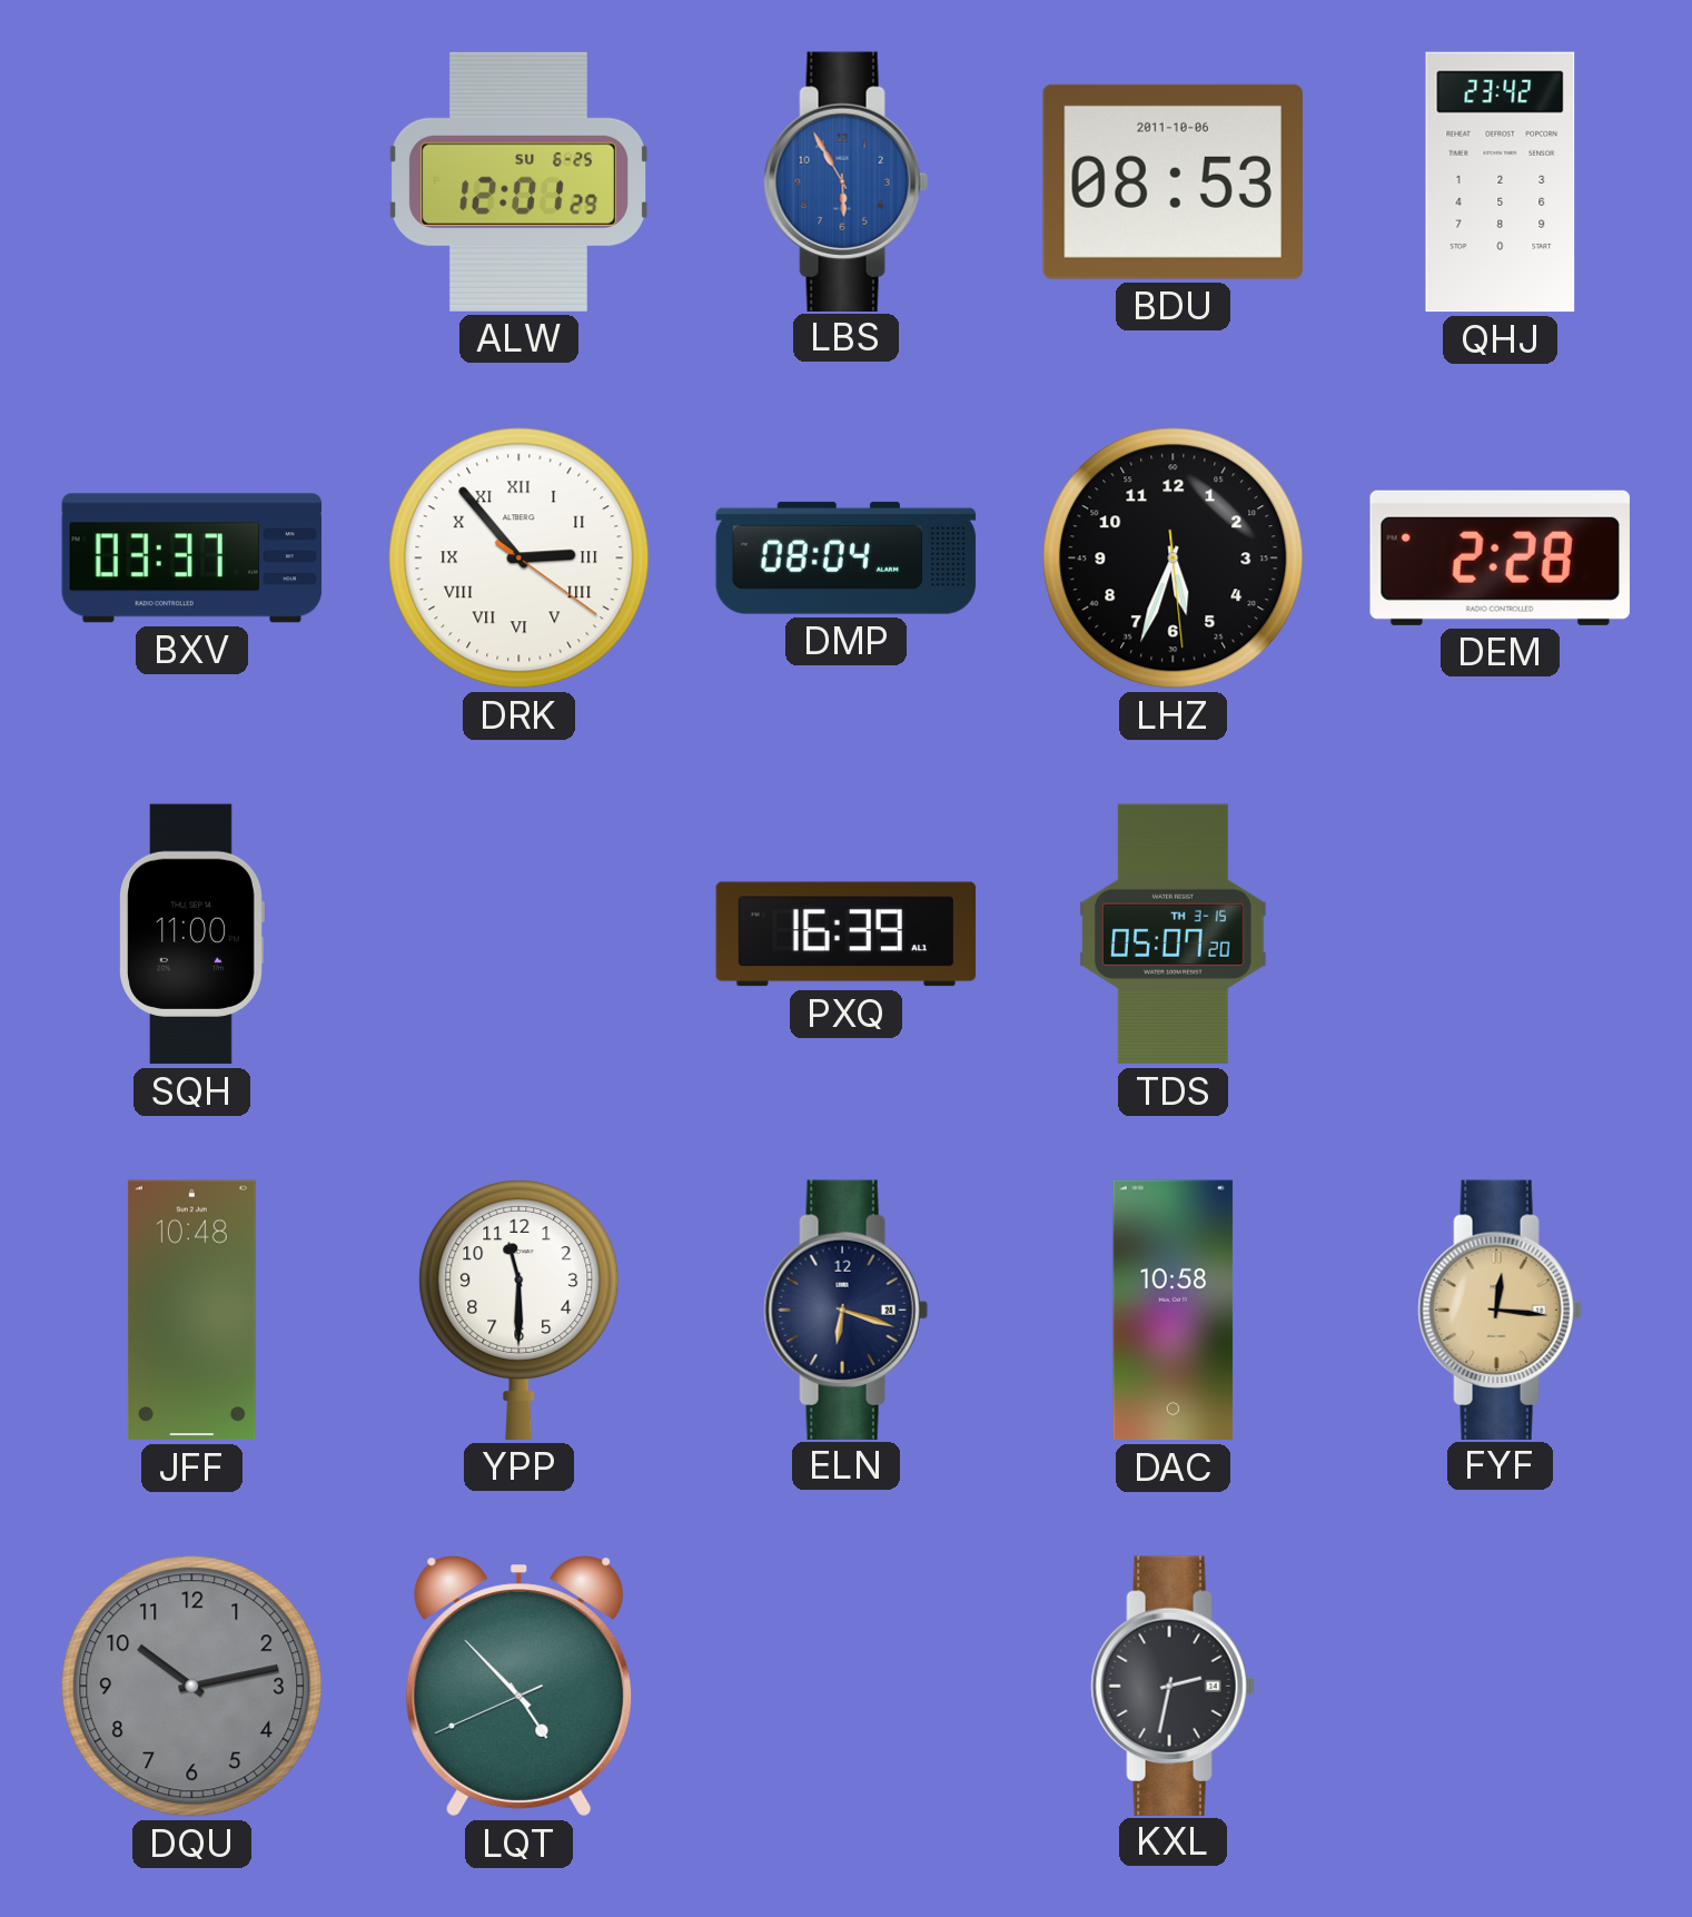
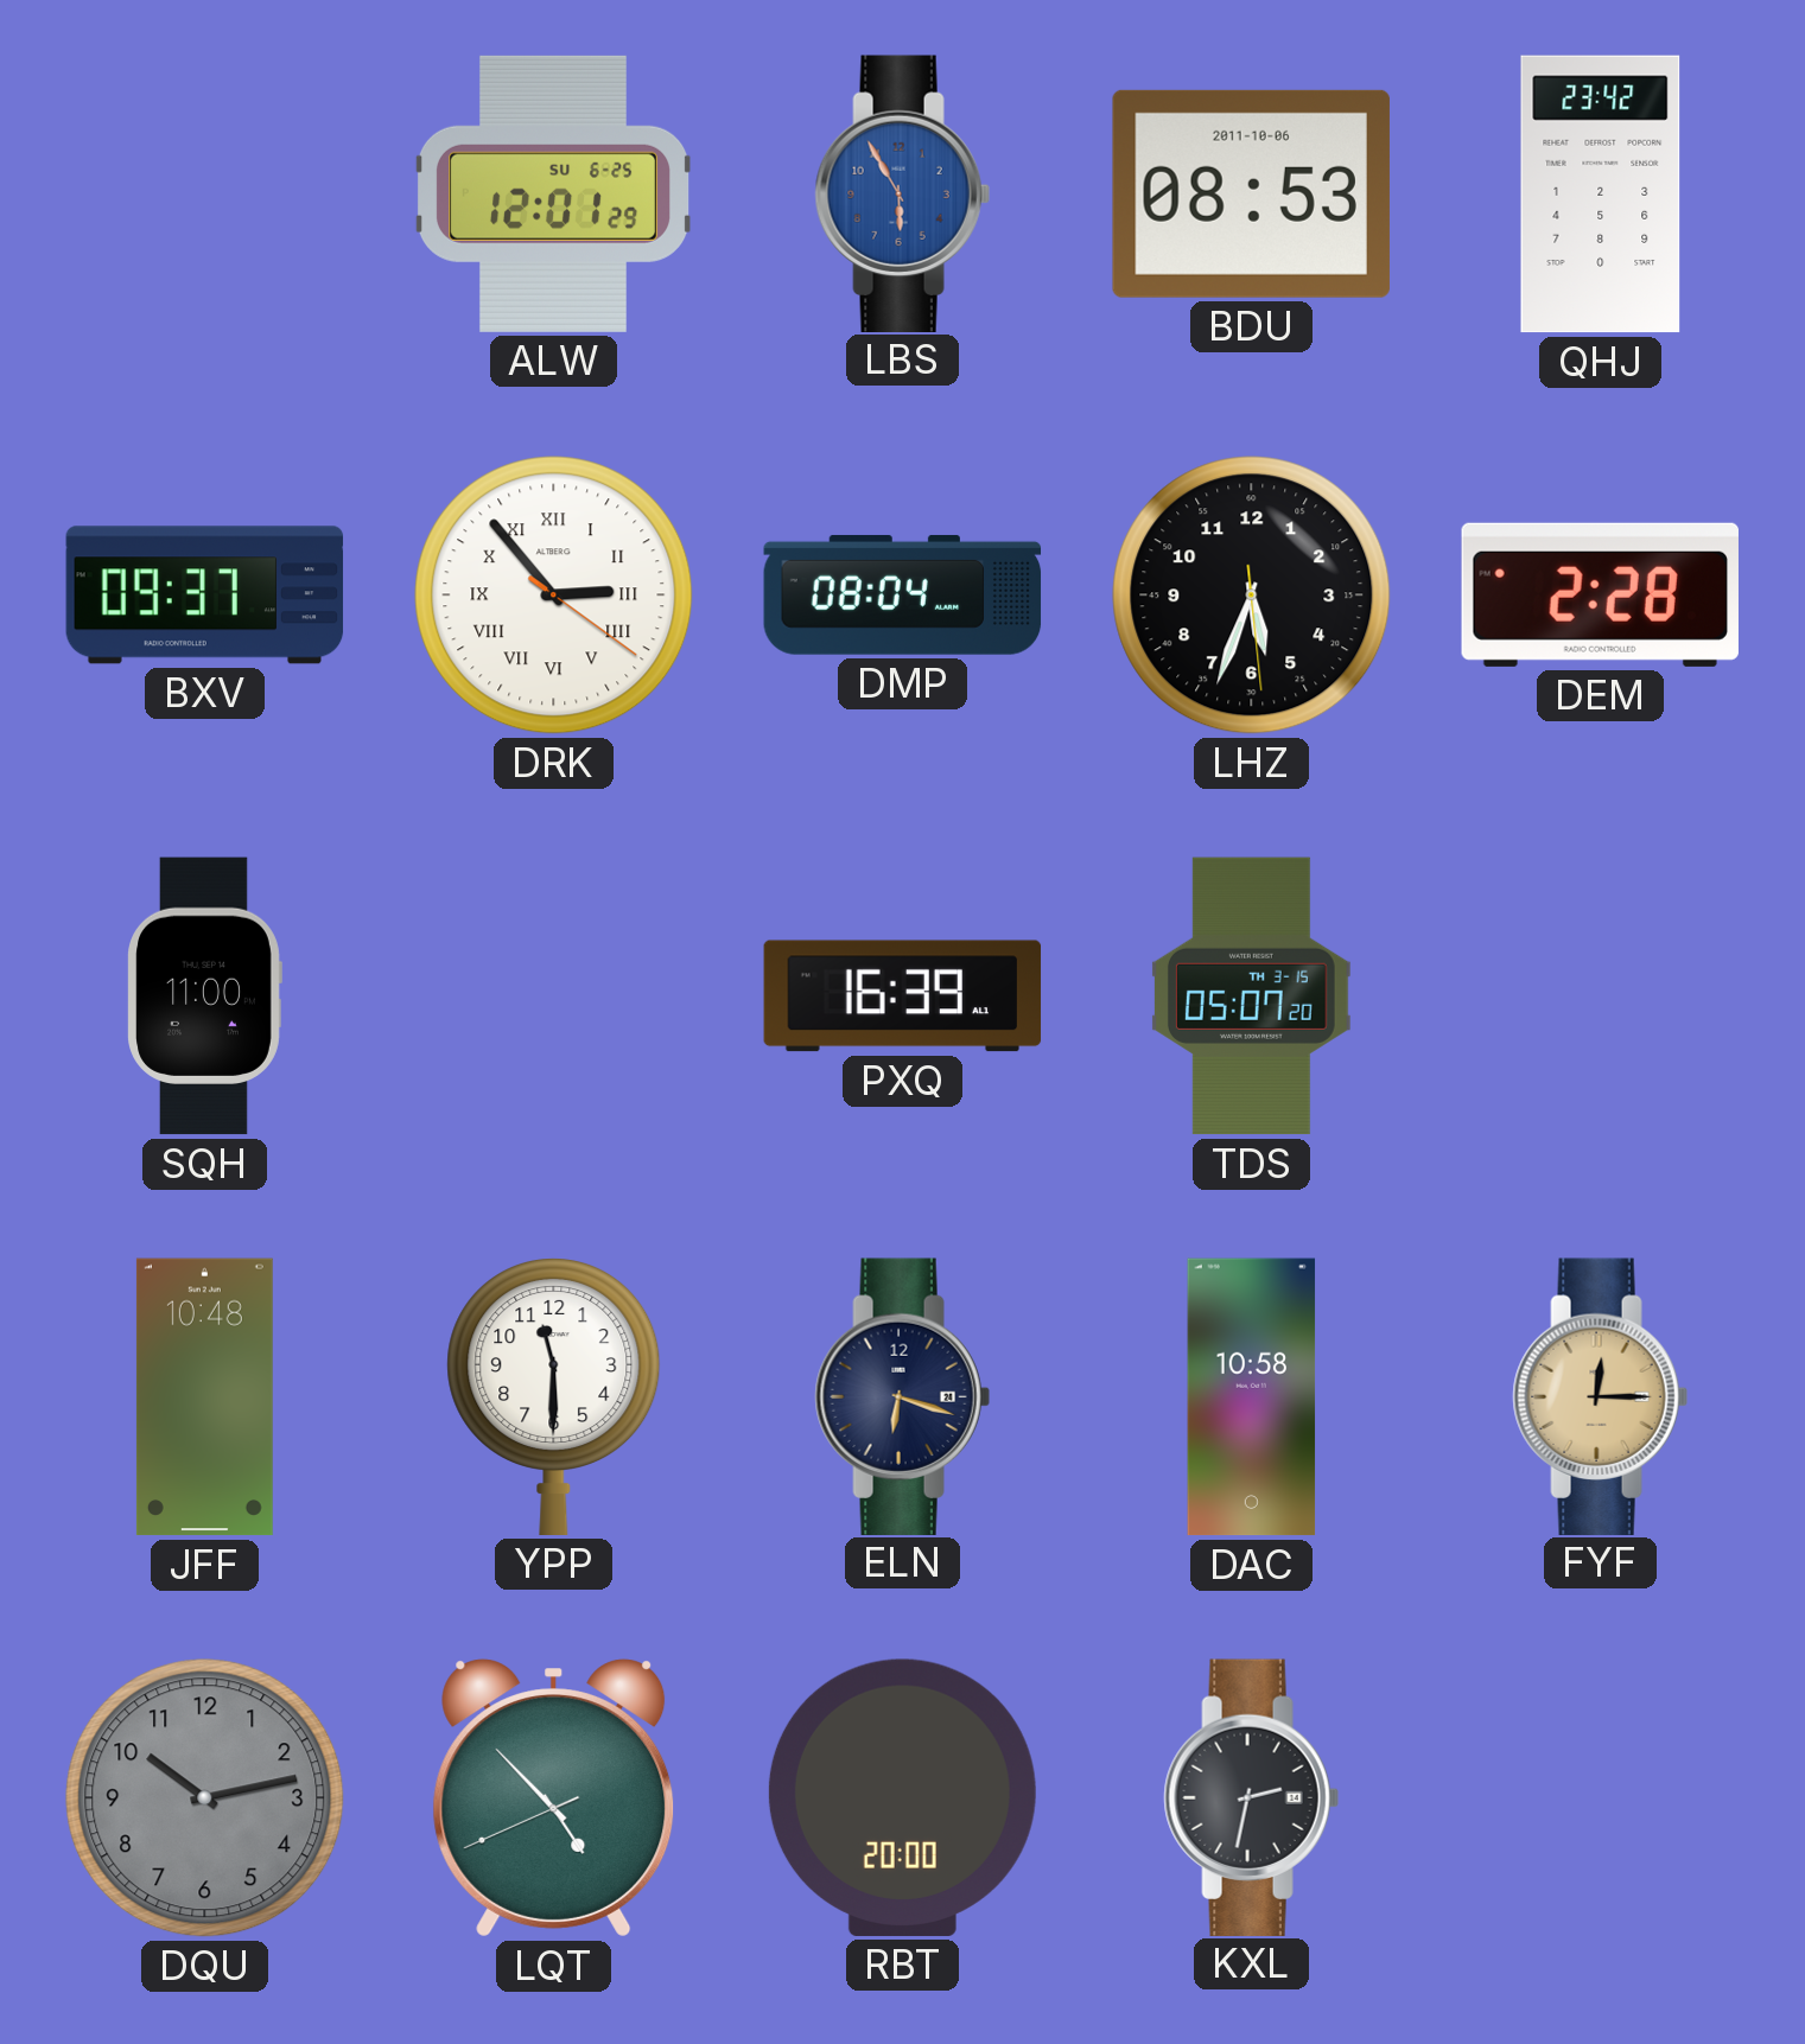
BXV: 03:37 -> 09:37
FYF: 12:16 -> 12:15
RBT: none -> 20:00
